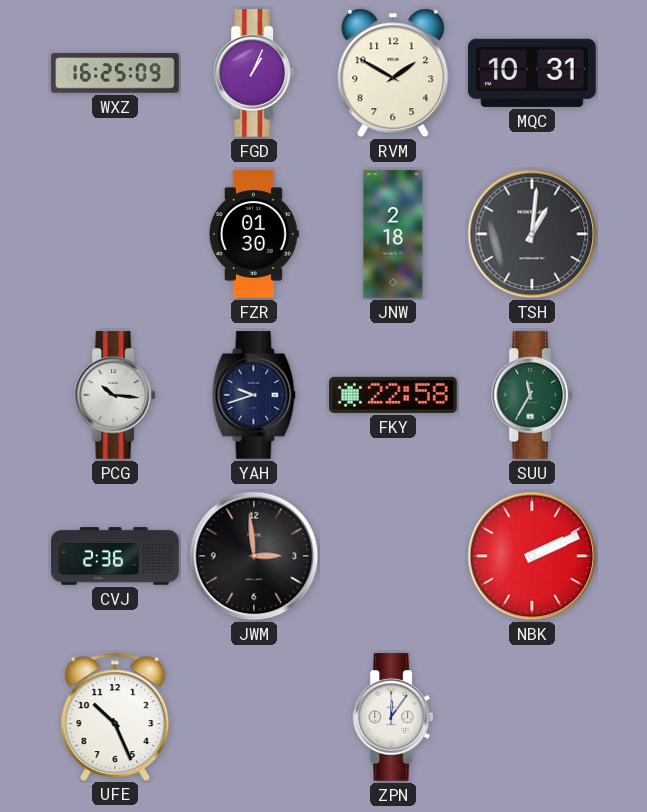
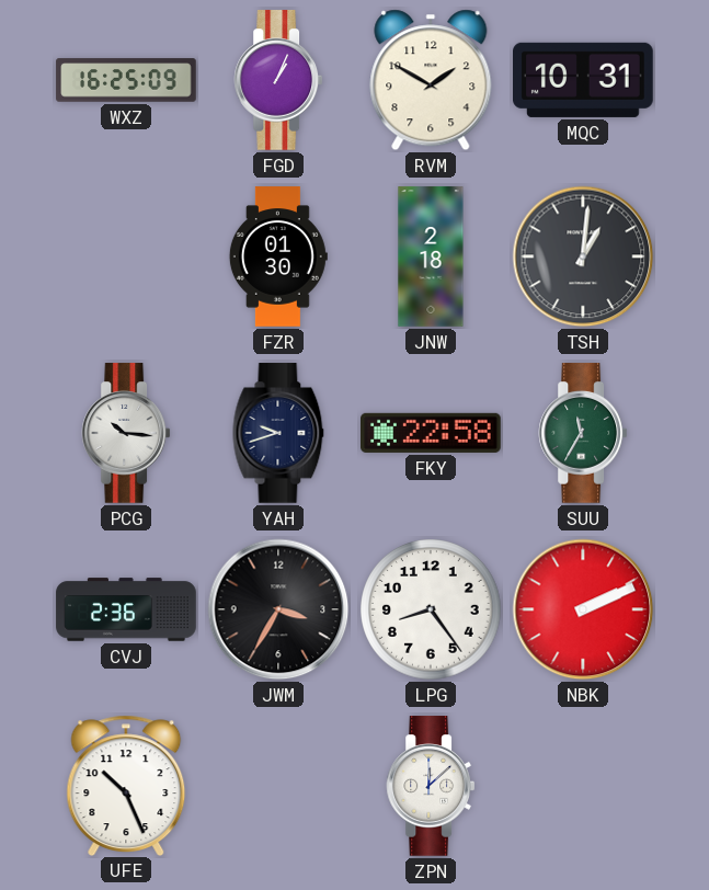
JWM: 2:59 -> 3:35
LPG: none -> 8:24
ZPN: 12:06 -> 12:08
